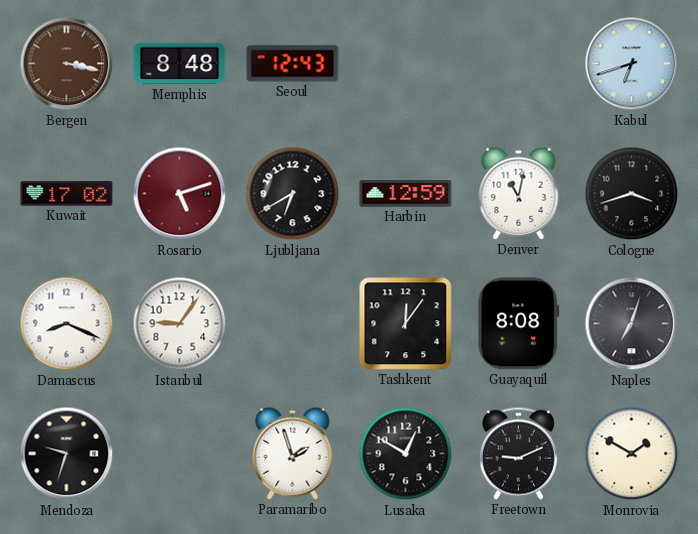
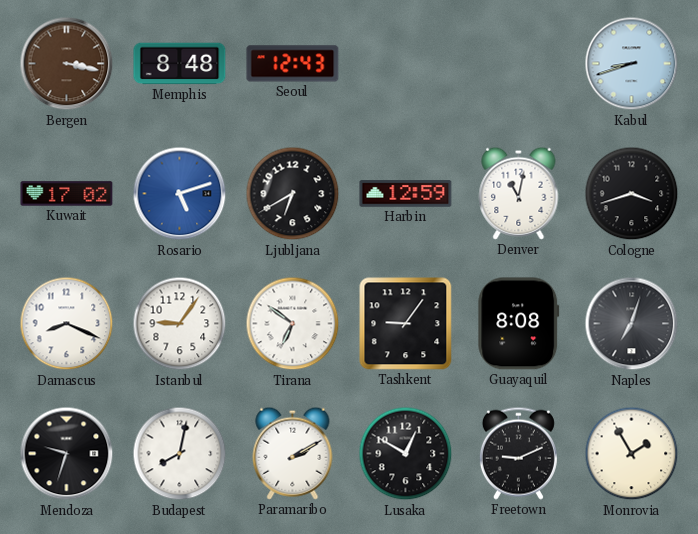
Kabul: 6:42 -> 8:42
Rosario dial: burgundy -> blue
Tirana: none -> 6:51
Tashkent: 12:06 -> 9:06
Budapest: none -> 8:02
Paramaribo: 1:57 -> 2:10
Monrovia: 1:50 -> 1:55
